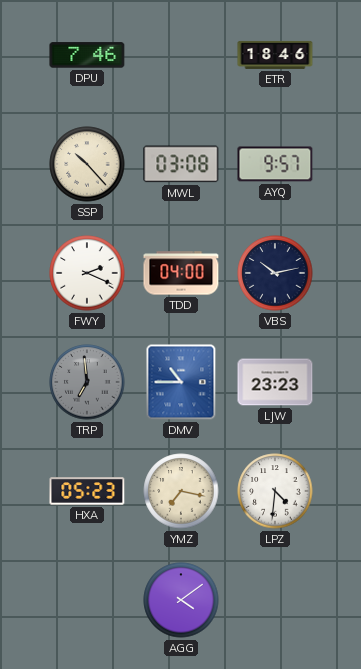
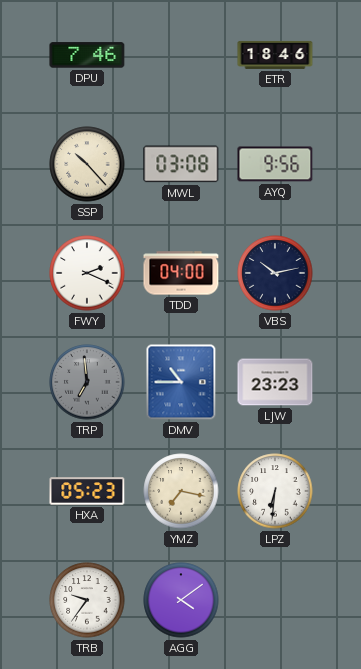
AYQ: 9:57 -> 9:56
LPZ: 4:31 -> 6:31
TRB: none -> 9:36
